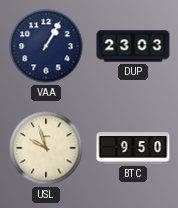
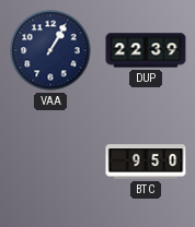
DUP: 23:03 -> 22:39
USL: 9:57 -> none
